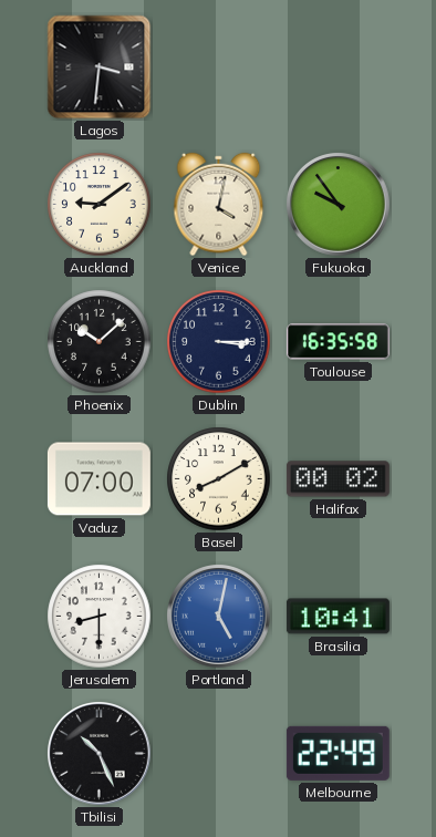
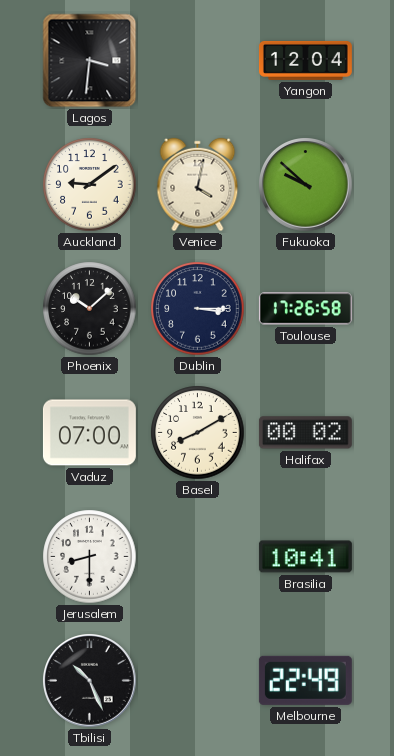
Yangon: none -> 12:04
Fukuoka: 9:54 -> 9:52
Toulouse: 16:35 -> 17:26
Portland: 5:02 -> none
